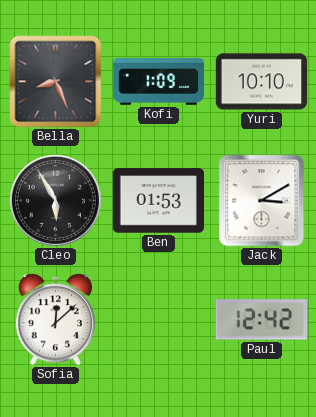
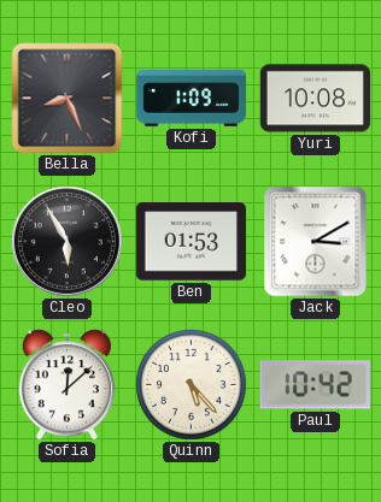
Yuri: 10:10 -> 10:08
Quinn: none -> 5:23
Paul: 12:42 -> 10:42
